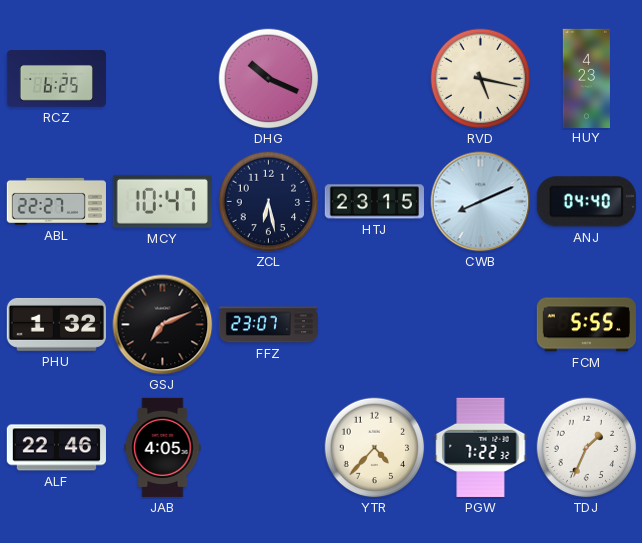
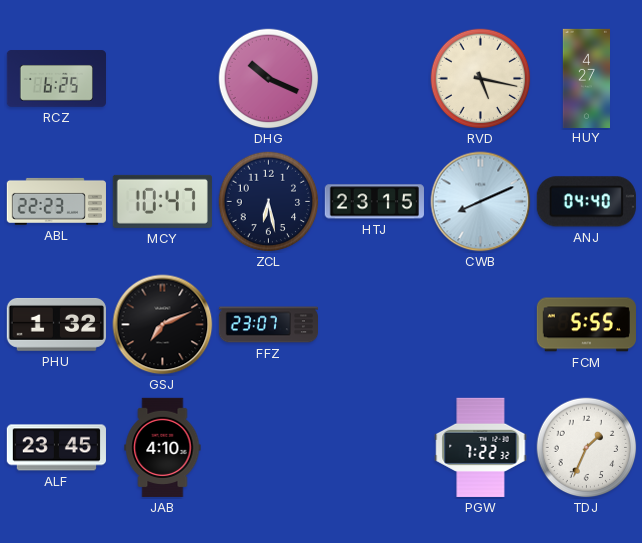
HUY: 4:23 -> 4:27
ABL: 22:27 -> 22:23
ALF: 22:46 -> 23:45
JAB: 4:05 -> 4:10
YTR: 4:37 -> none
